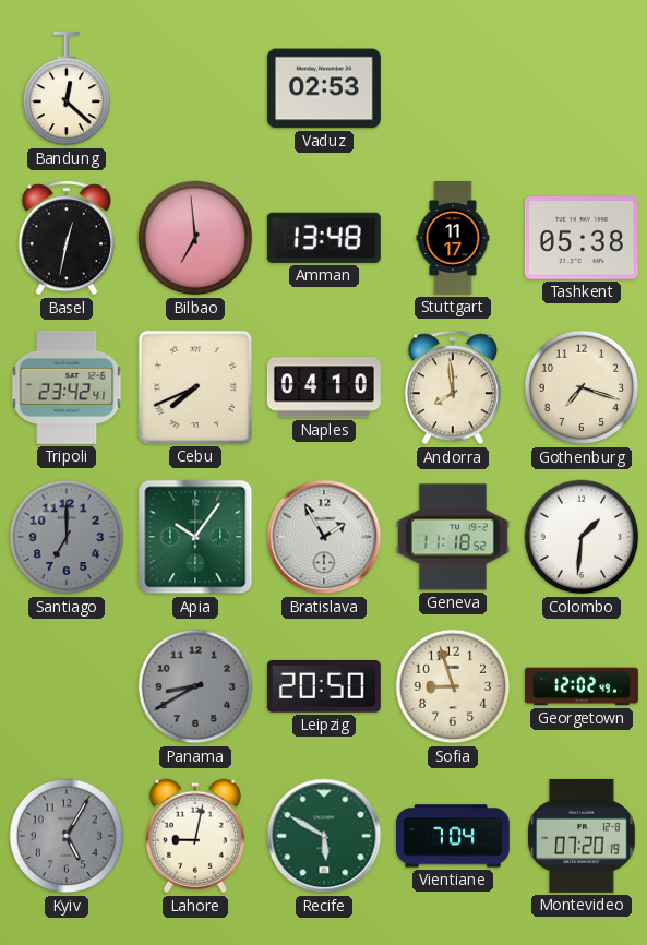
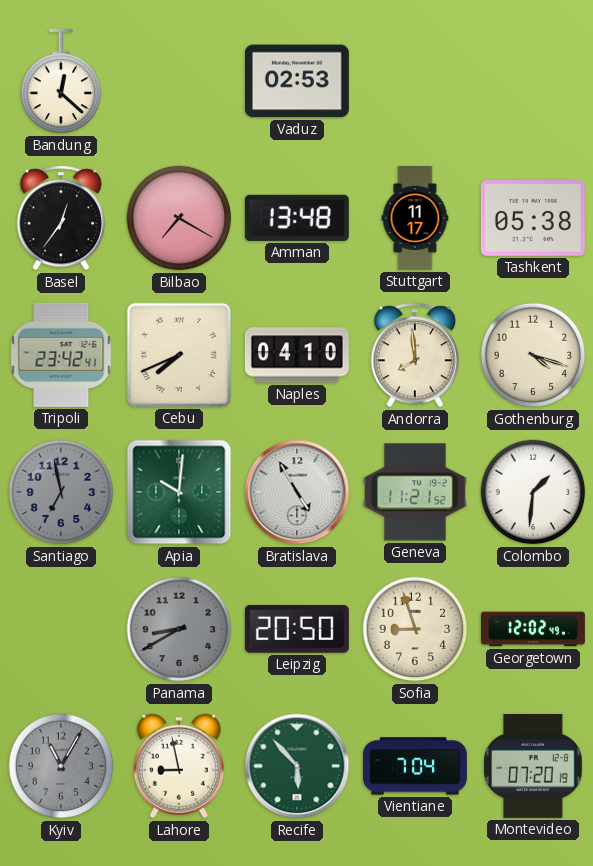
Basel: 12:32 -> 12:36
Bilbao: 6:59 -> 7:20
Gothenburg: 7:18 -> 4:18
Santiago: 7:00 -> 6:58
Apia: 10:06 -> 10:01
Bratislava: 1:55 -> 4:55
Geneva: 11:18 -> 11:21
Kyiv: 5:05 -> 11:05
Lahore: 9:02 -> 8:58
Recife: 5:50 -> 5:53
